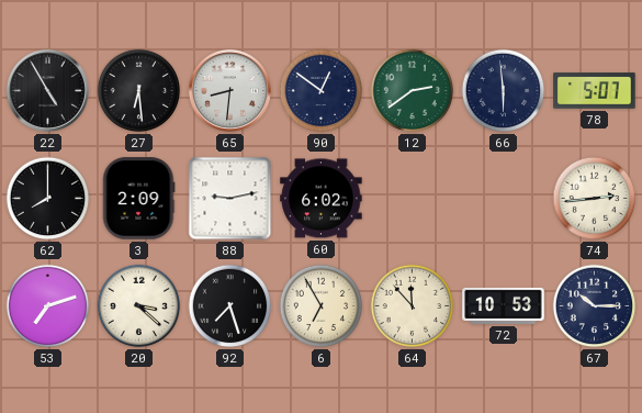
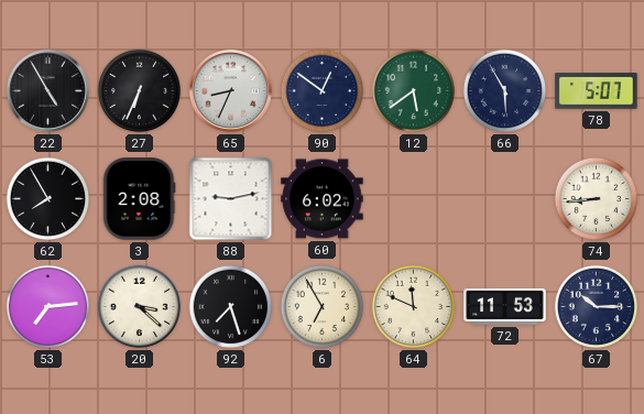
27: 6:29 -> 6:34
65: 8:31 -> 8:34
12: 2:39 -> 5:39
66: 5:59 -> 5:55
62: 8:00 -> 7:55
3: 2:09 -> 2:08
74: 2:44 -> 8:44
53: 7:12 -> 7:14
64: 11:53 -> 11:49
72: 10:53 -> 11:53
